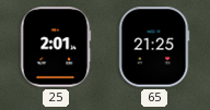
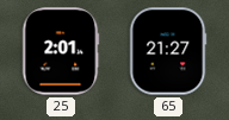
65: 21:25 -> 21:27
